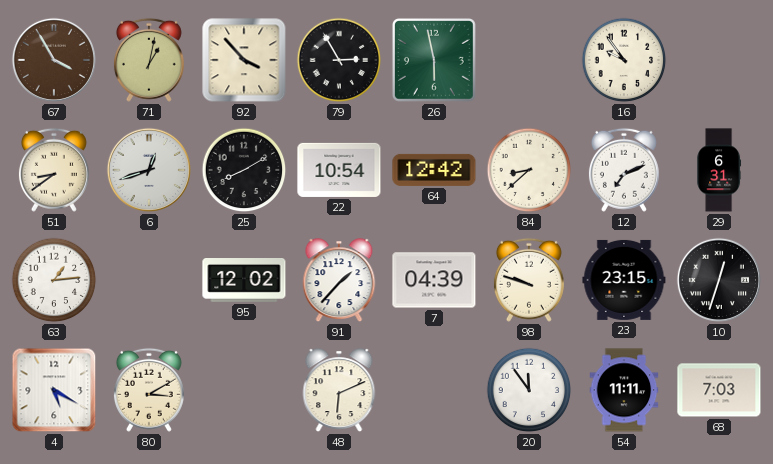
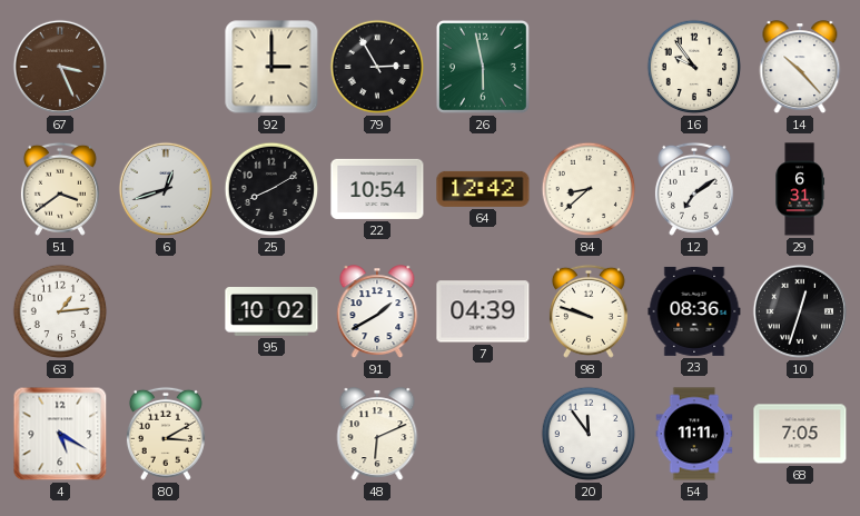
67: 3:55 -> 3:26
71: 1:02 -> none
92: 3:53 -> 3:00
14: none -> 10:23
51: 8:39 -> 3:39
12: 7:11 -> 7:09
95: 12:02 -> 10:02
91: 1:37 -> 1:40
23: 23:15 -> 08:36
68: 7:03 -> 7:05
